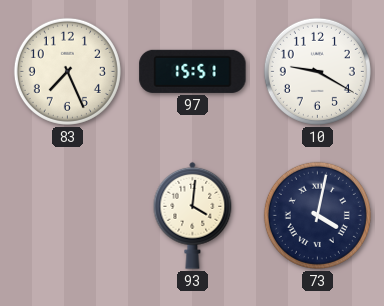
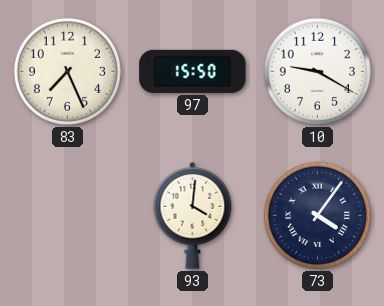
97: 15:51 -> 15:50
73: 4:02 -> 4:06
